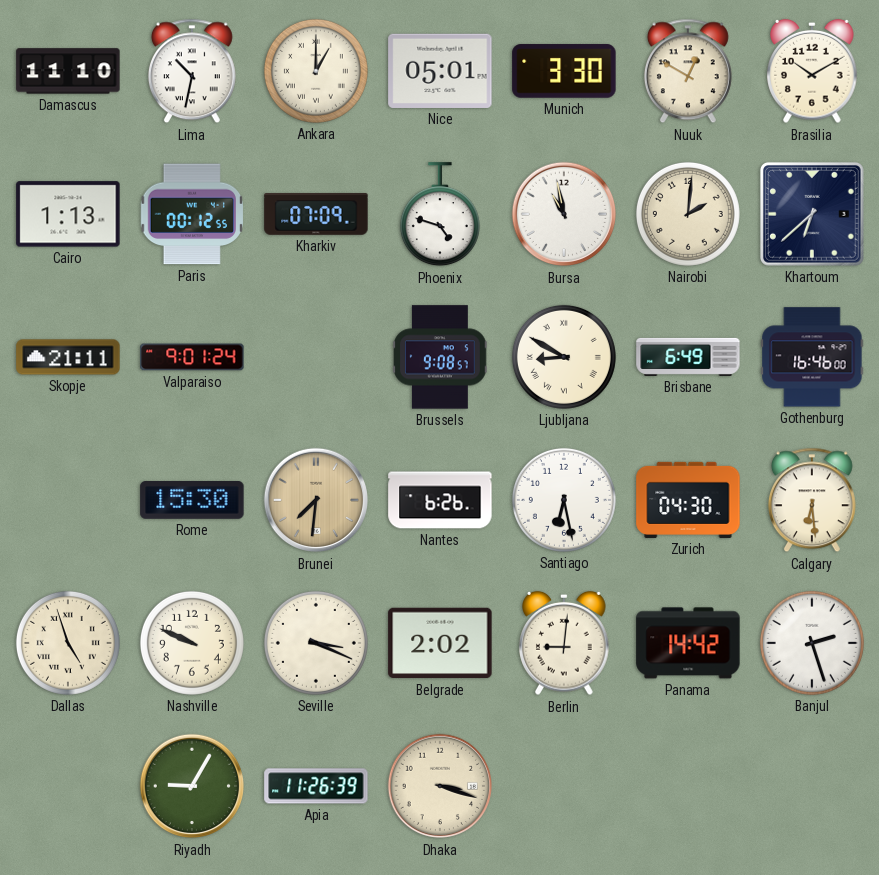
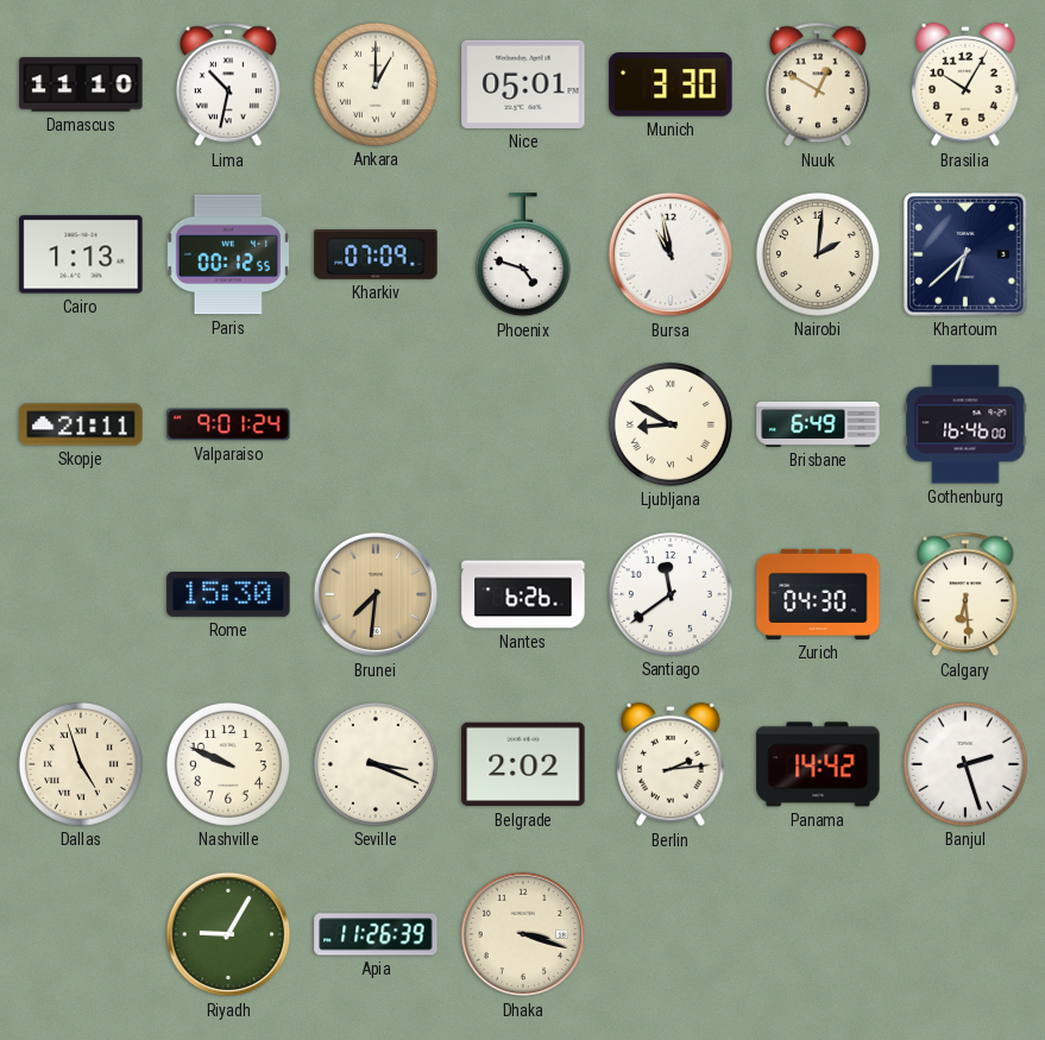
Brasilia: 10:10 -> 10:05
Brussels: 9:08 -> none
Santiago: 6:28 -> 11:39
Berlin: 9:01 -> 2:14
